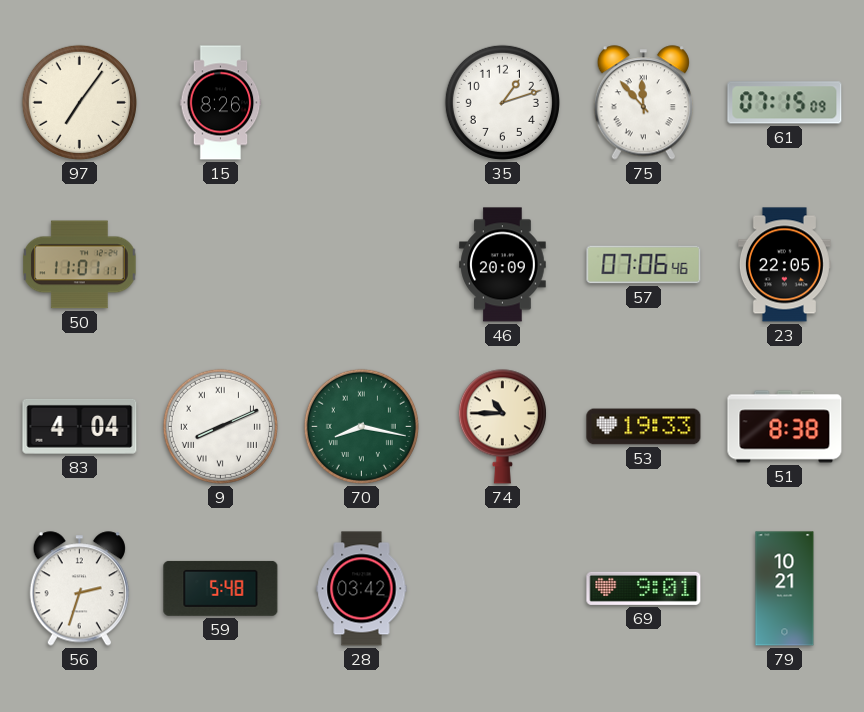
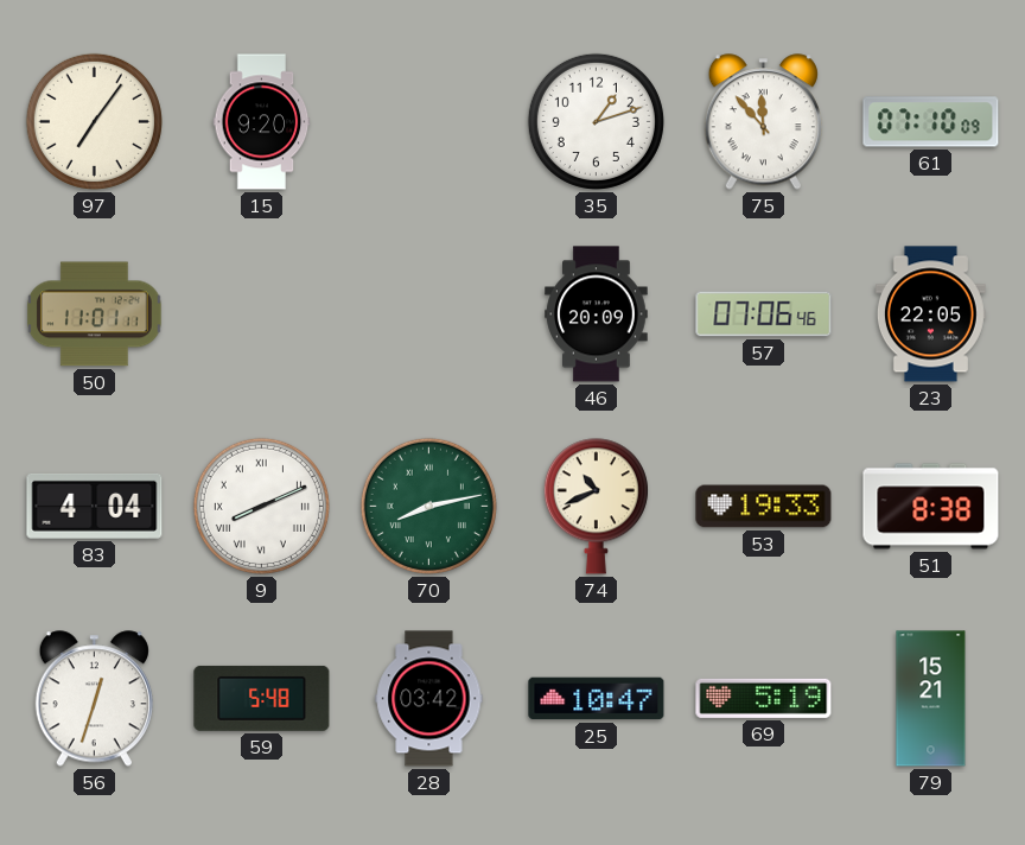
15: 8:26 -> 9:20
61: 07:15 -> 07:10
70: 8:17 -> 8:13
74: 10:45 -> 10:41
56: 2:33 -> 12:33
25: none -> 10:47
69: 9:01 -> 5:19
79: 10:21 -> 15:21
